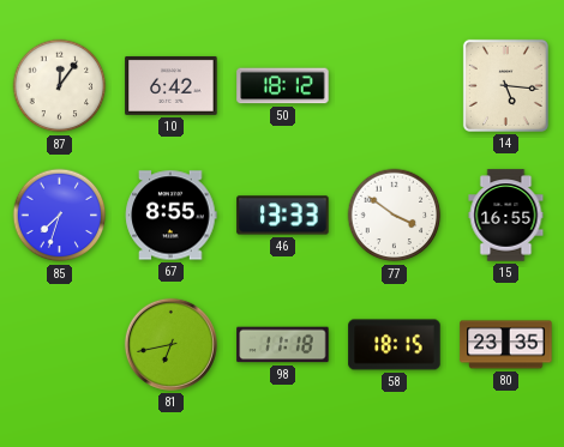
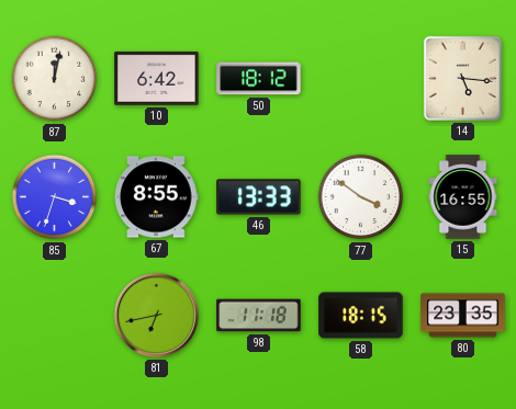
87: 12:06 -> 12:02
85: 7:33 -> 3:33
